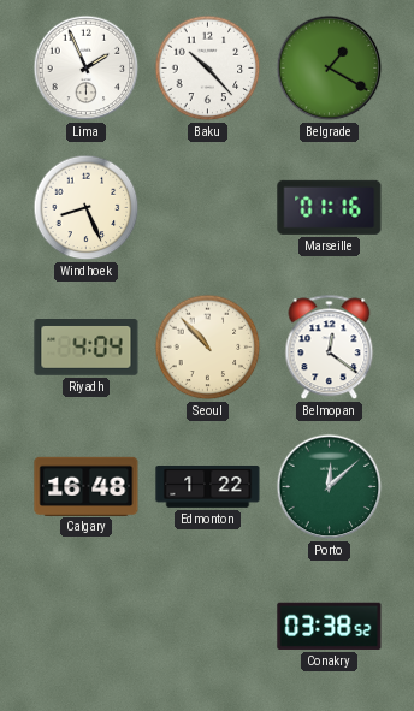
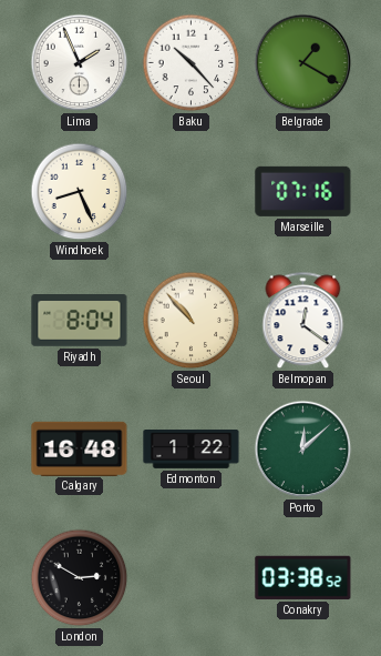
Marseille: 01:16 -> 07:16
Riyadh: 4:04 -> 8:04
London: none -> 2:50
